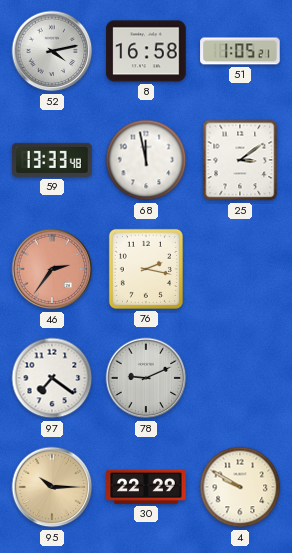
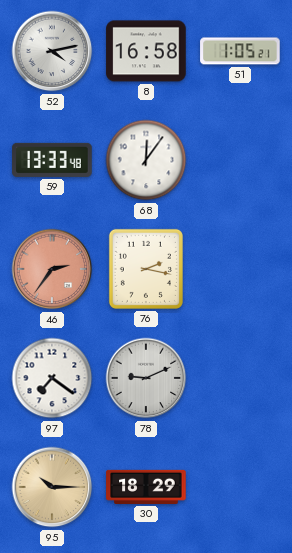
68: 11:58 -> 12:06
25: 3:09 -> none
30: 22:29 -> 18:29
4: 9:50 -> none
